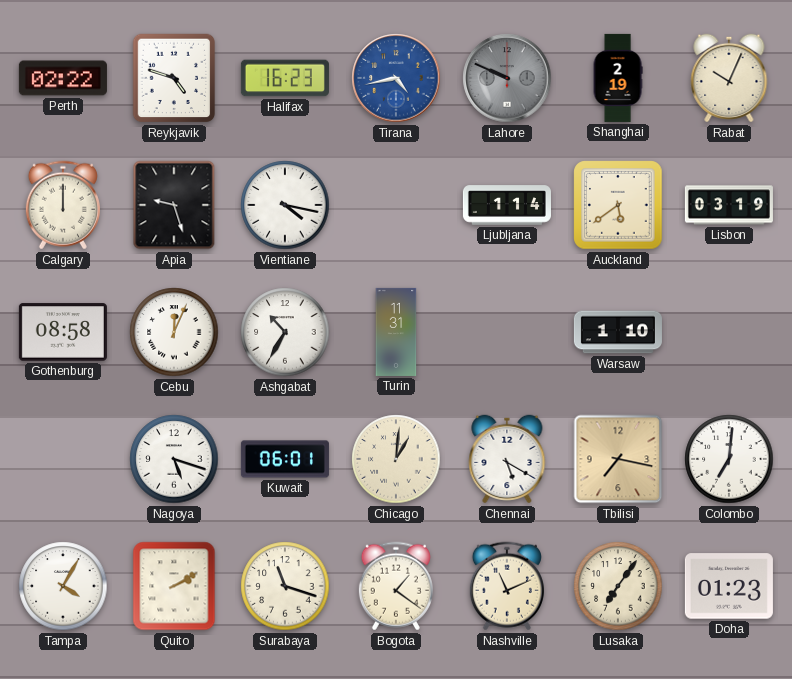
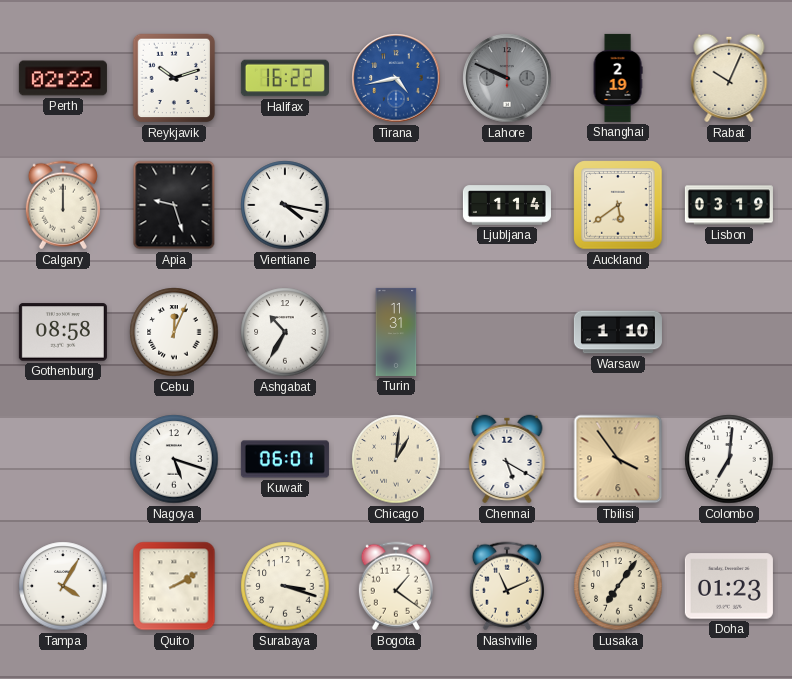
Reykjavik: 4:48 -> 10:12
Halifax: 16:23 -> 16:22
Tbilisi: 7:17 -> 3:54
Surabaya: 11:18 -> 3:18
